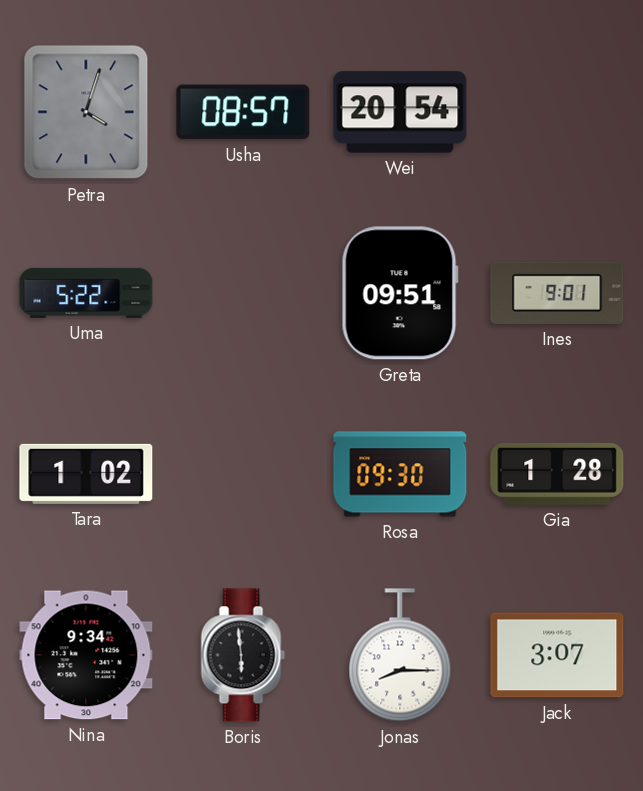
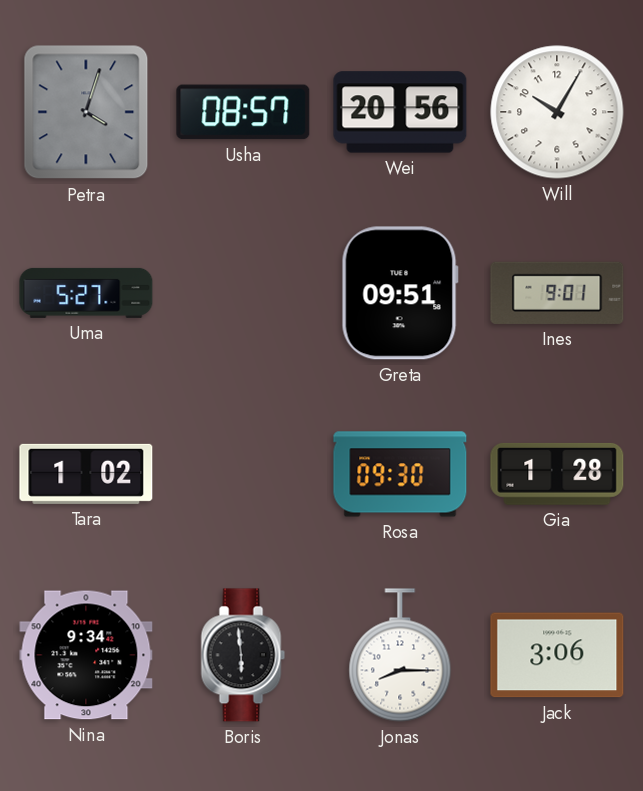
Wei: 20:54 -> 20:56
Will: none -> 10:05
Uma: 5:22 -> 5:27
Jack: 3:07 -> 3:06
